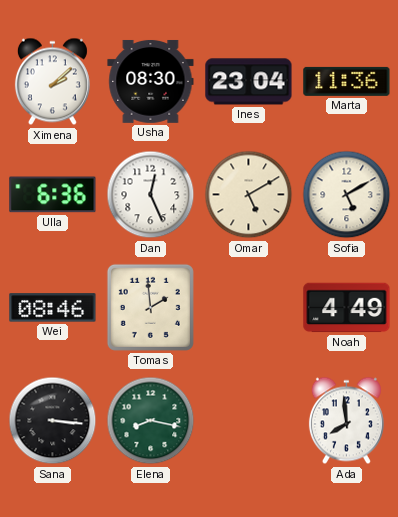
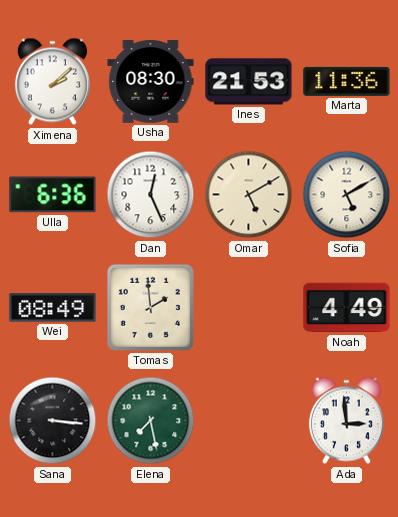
Ines: 23:04 -> 21:53
Wei: 08:46 -> 08:49
Elena: 8:17 -> 7:28
Ada: 7:59 -> 2:59
